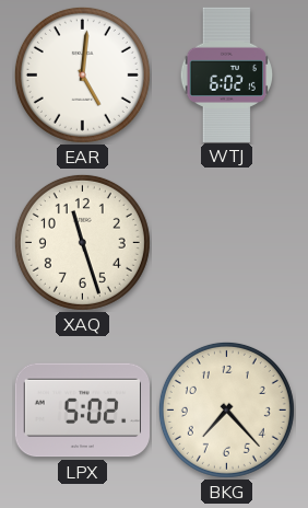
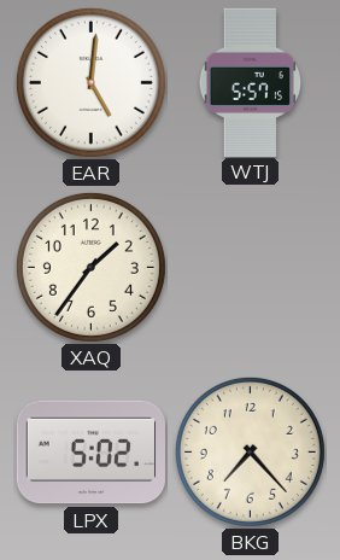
WTJ: 6:02 -> 5:57
XAQ: 11:27 -> 1:36
